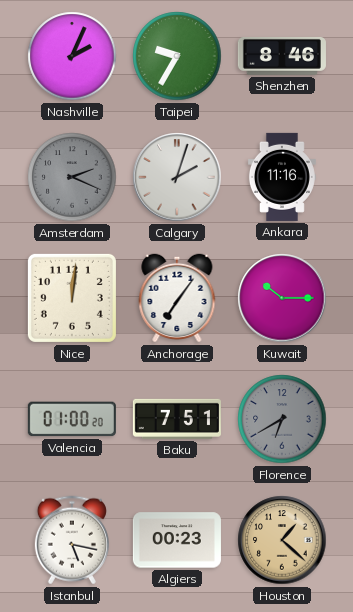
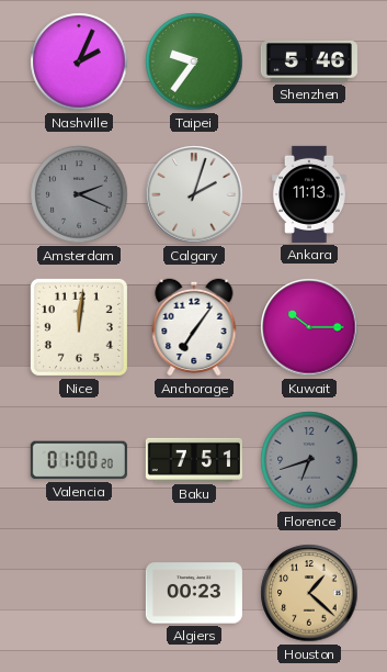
Taipei: 9:35 -> 9:36
Shenzhen: 8:46 -> 5:46
Ankara: 11:16 -> 11:13
Florence: 6:40 -> 6:42
Istanbul: 5:17 -> none
